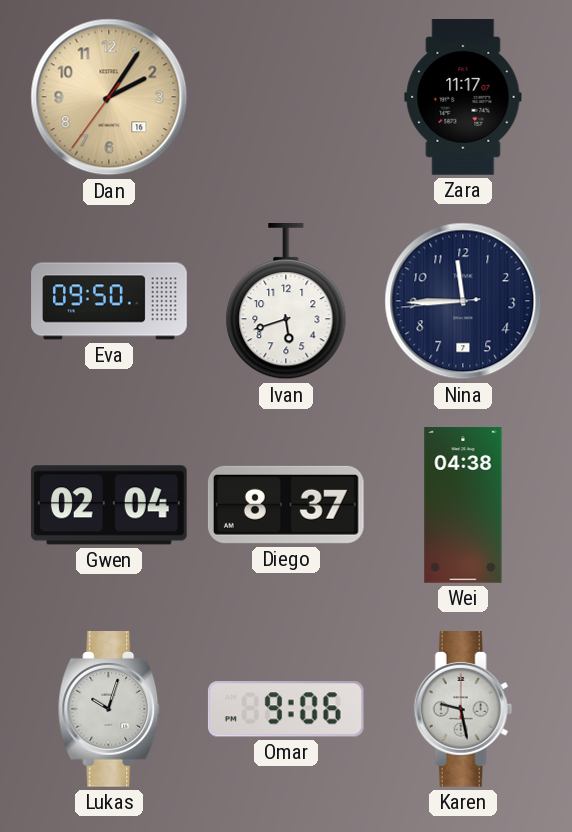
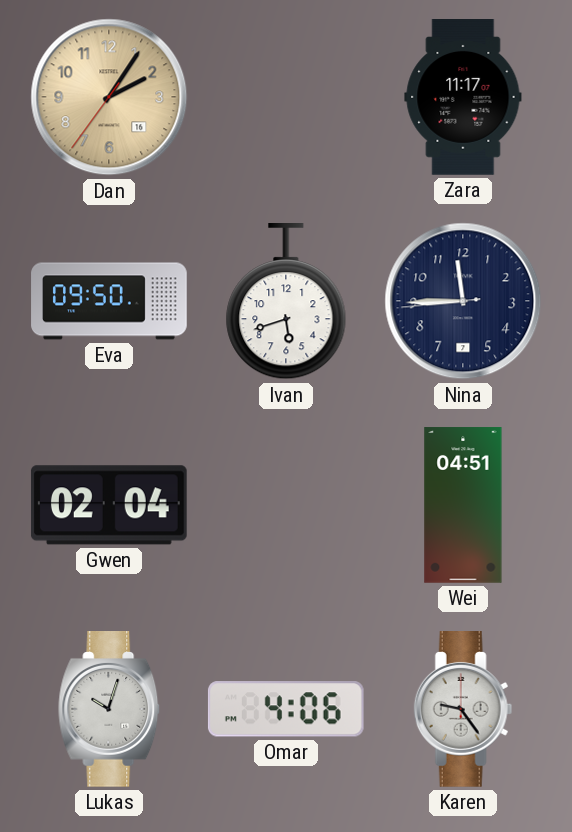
Diego: 8:37 -> none
Wei: 04:38 -> 04:51
Omar: 9:06 -> 4:06
Karen: 9:28 -> 9:24
